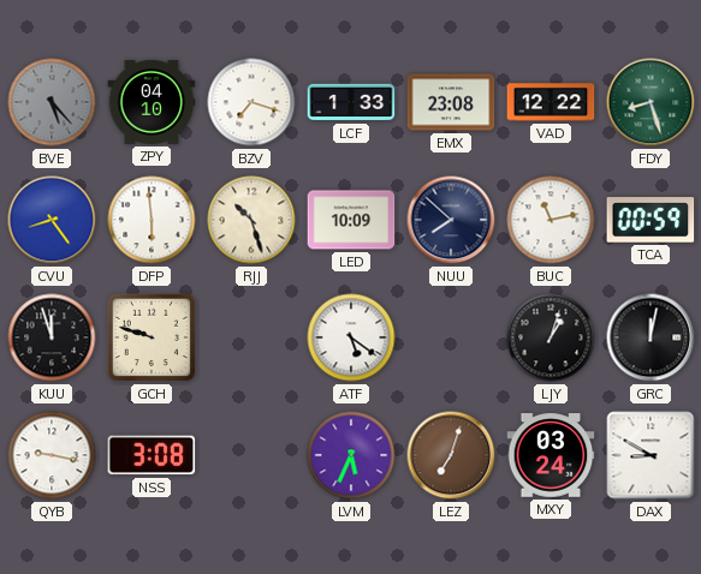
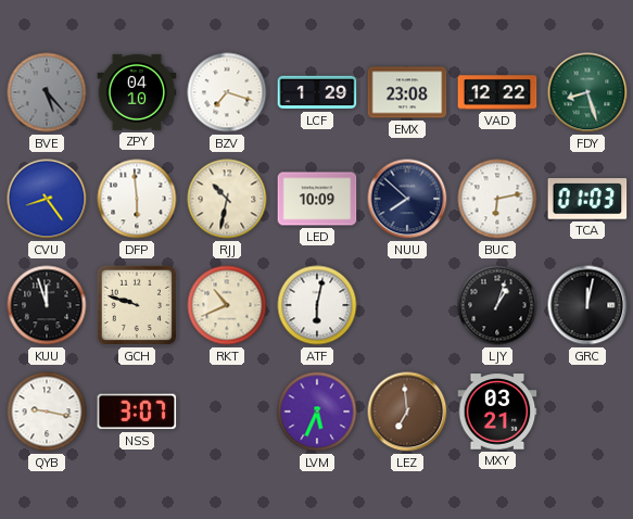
LCF: 1:33 -> 1:29
RJJ: 10:27 -> 10:32
BUC: 11:13 -> 6:13
TCA: 00:59 -> 01:03
RKT: none -> 10:41
ATF: 5:21 -> 6:02
NSS: 3:08 -> 3:07
LEZ: 7:03 -> 6:59
MXY: 03:24 -> 03:21
DAX: 8:50 -> none
